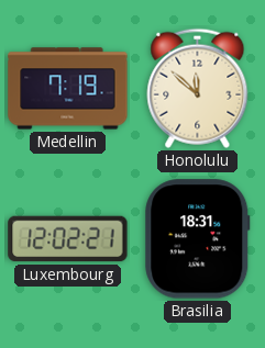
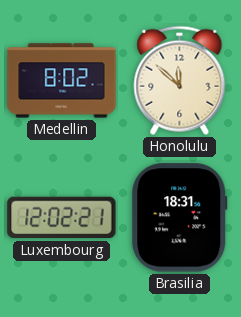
Medellin: 7:19 -> 8:02
